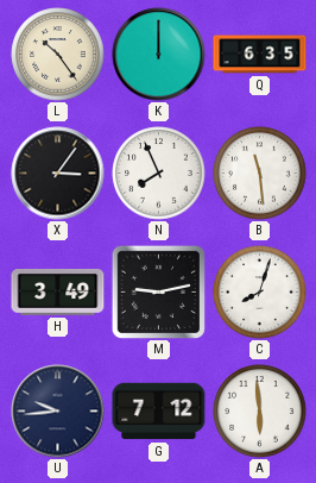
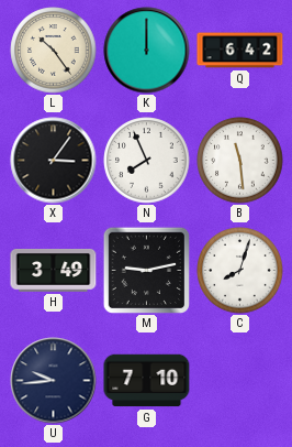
Q: 6:35 -> 6:42
G: 7:12 -> 7:10
A: 5:59 -> none
